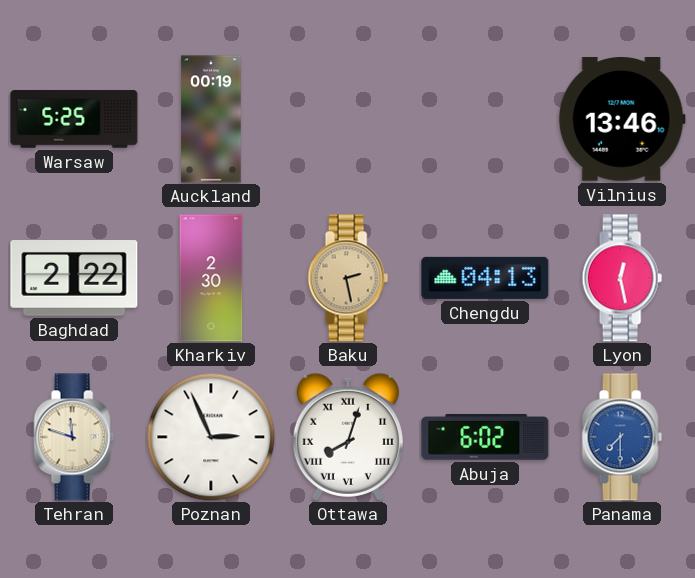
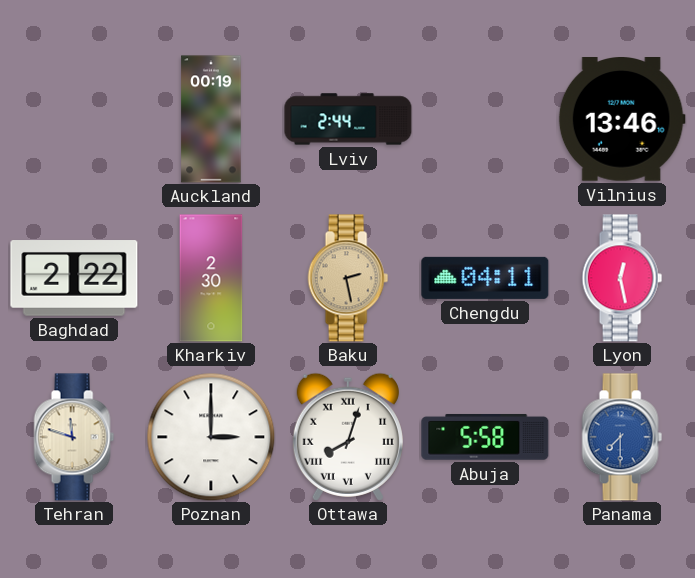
Warsaw: 5:25 -> none
Lviv: none -> 2:44
Chengdu: 04:13 -> 04:11
Poznan: 2:56 -> 3:00
Abuja: 6:02 -> 5:58
